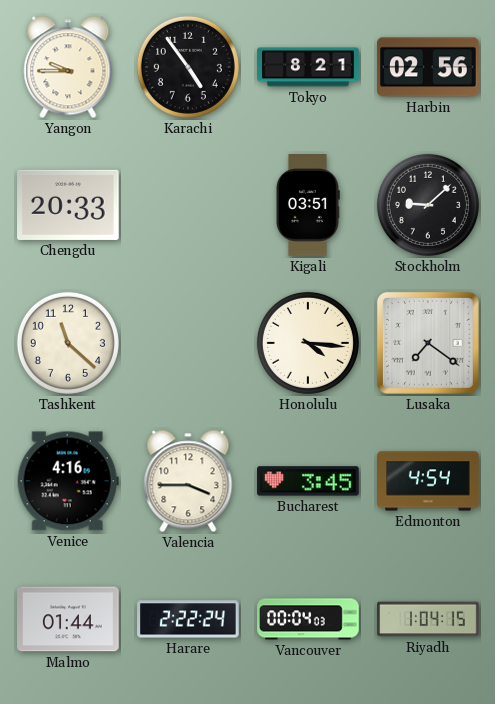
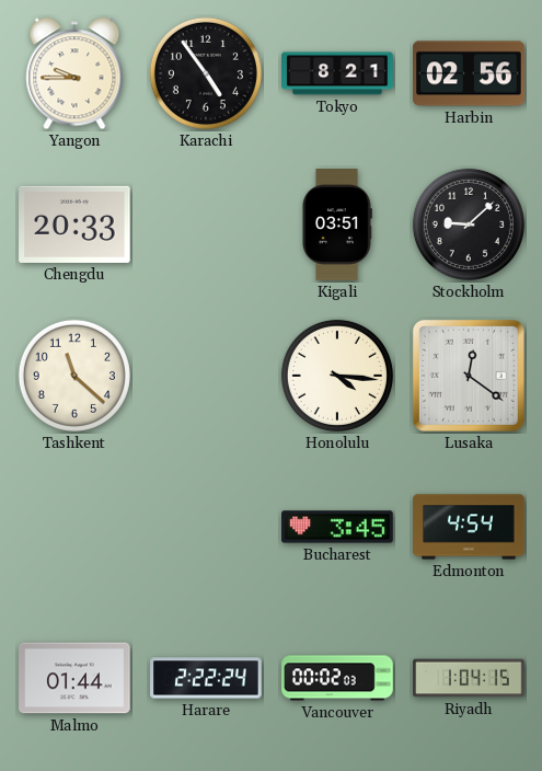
Lusaka: 7:21 -> 12:21
Venice: 4:16 -> none
Valencia: 3:45 -> none
Vancouver: 00:04 -> 00:02
